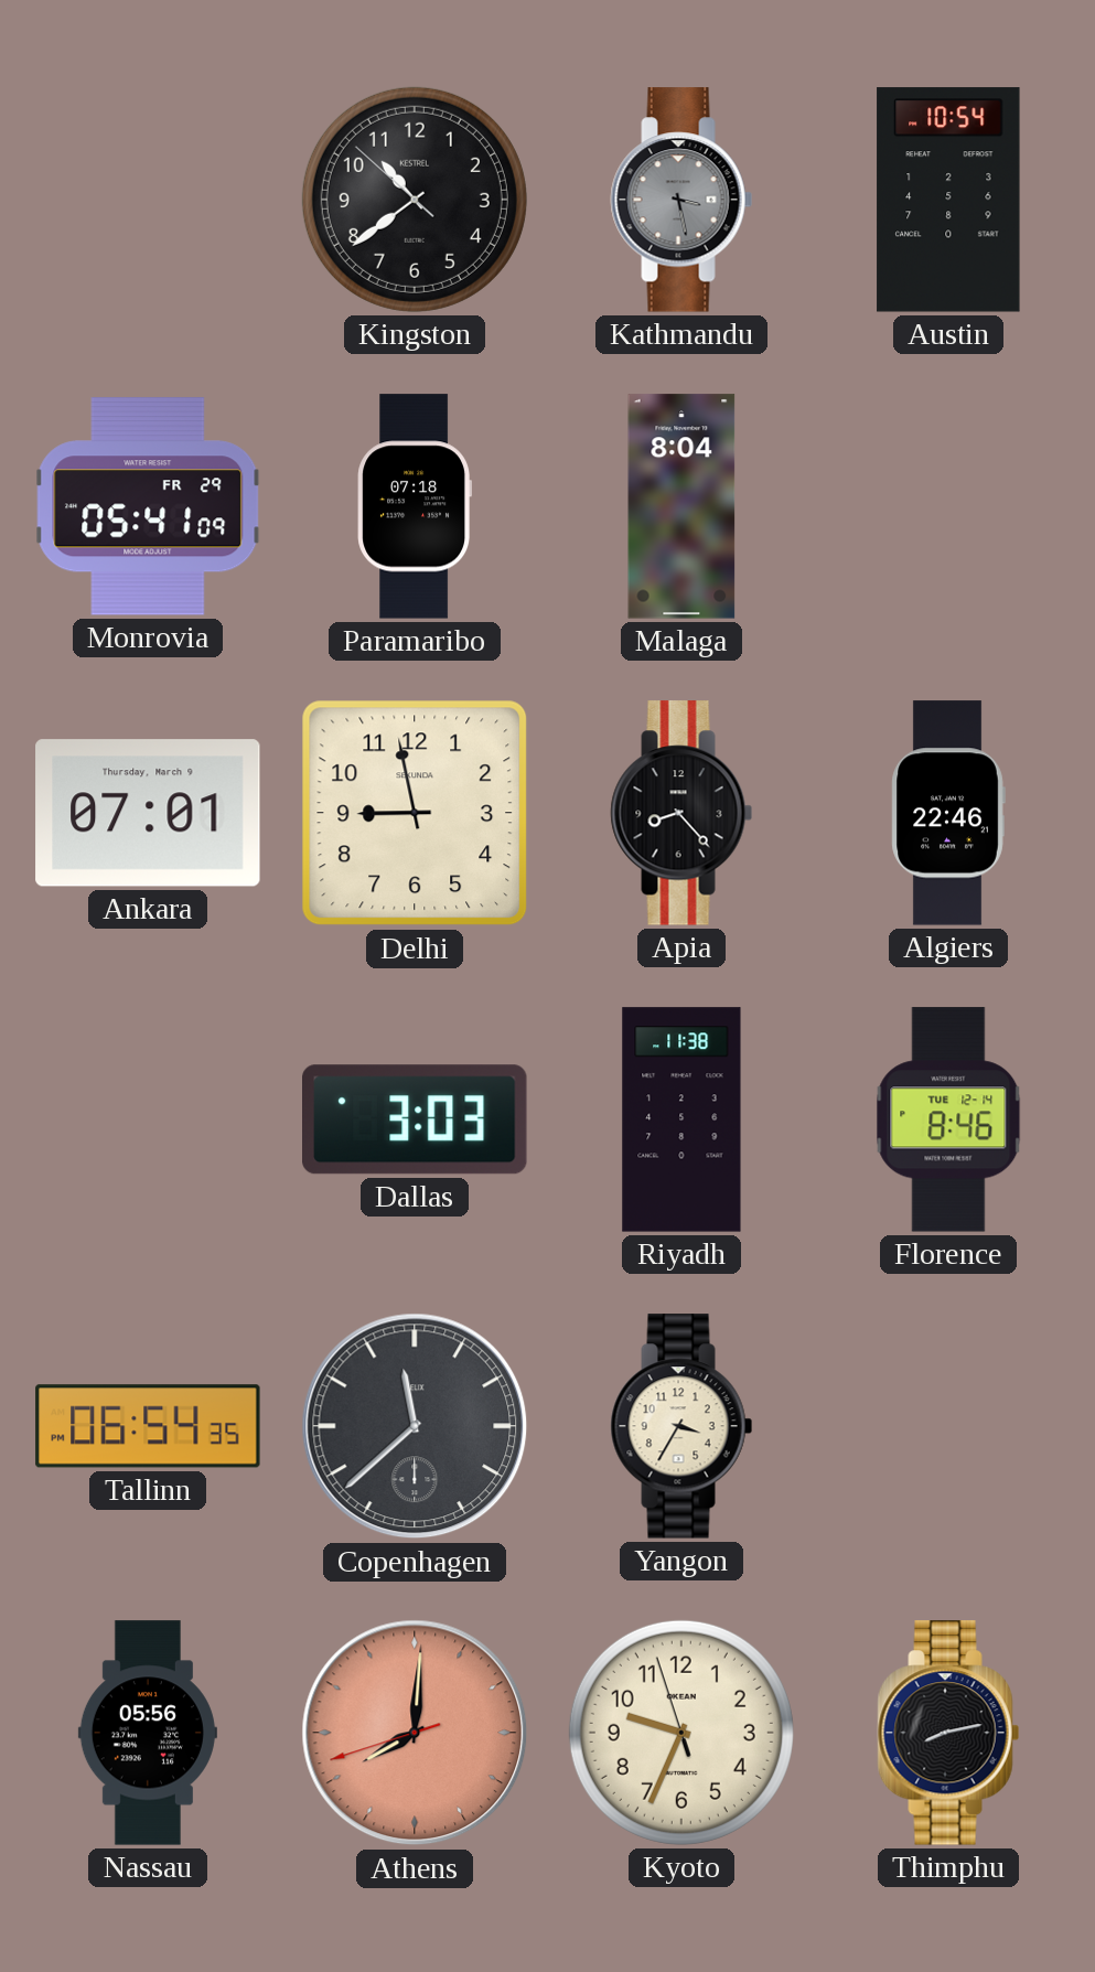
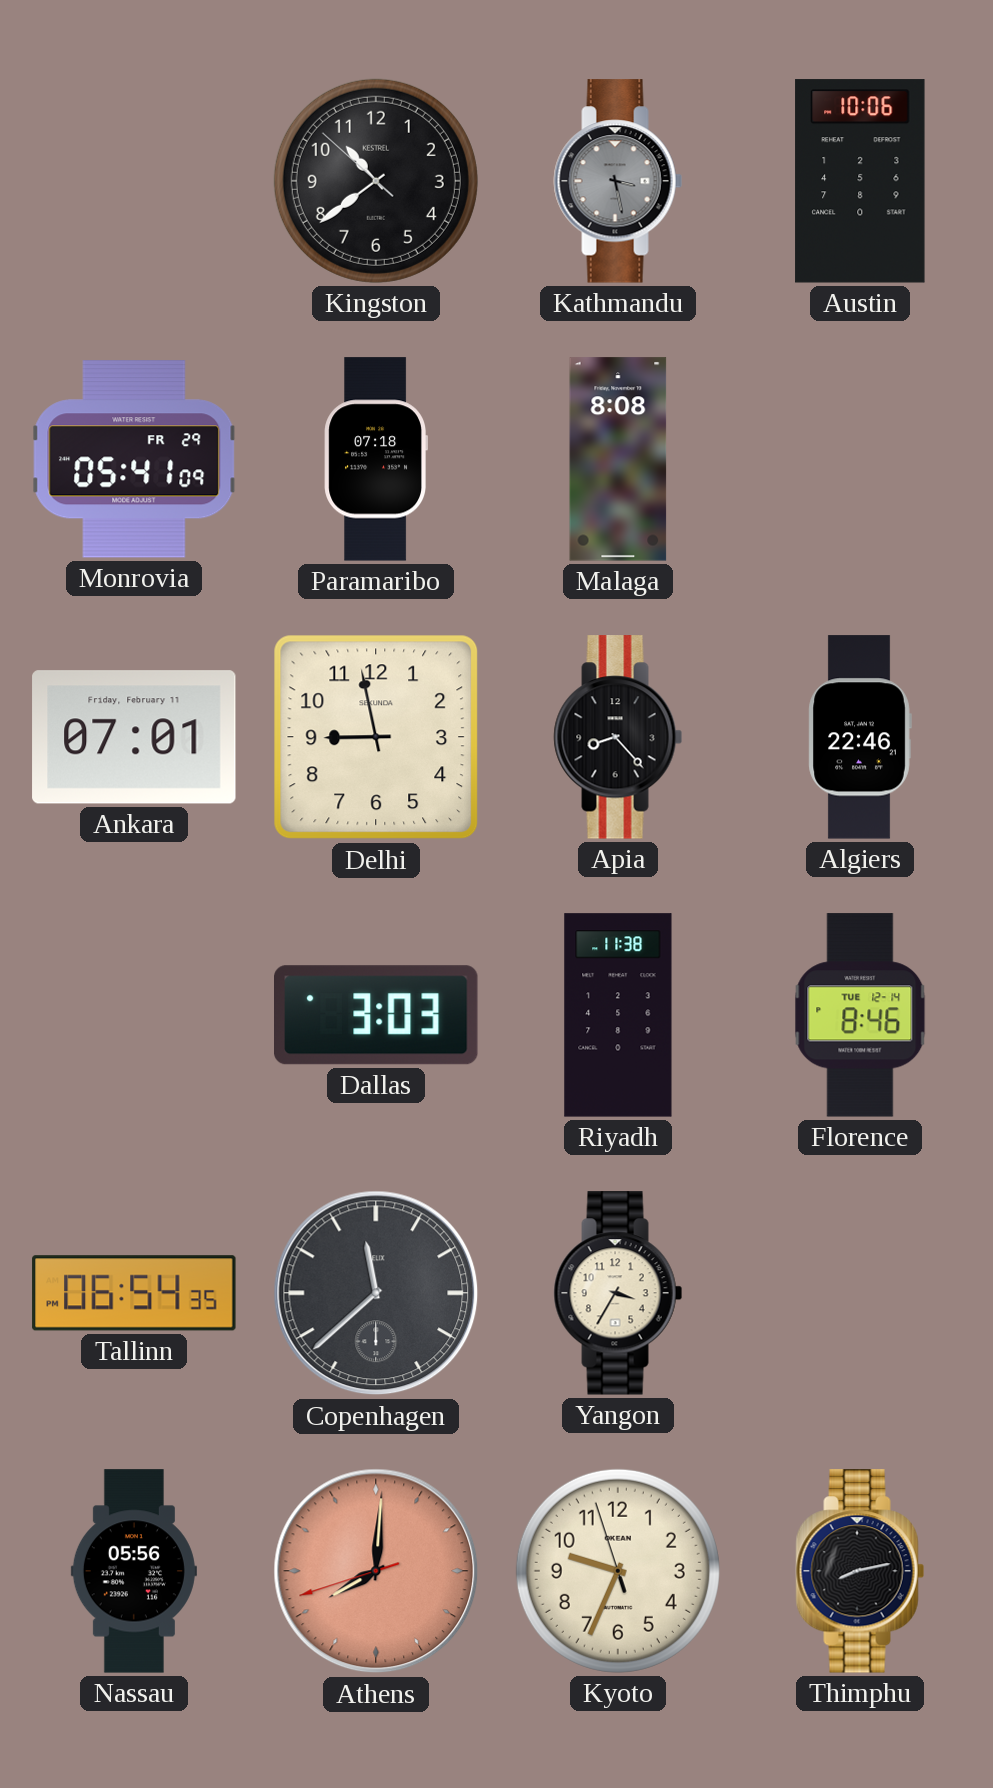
Austin: 10:54 -> 10:06
Malaga: 8:04 -> 8:08
Ankara date: Thursday, March 9 -> Friday, February 11
